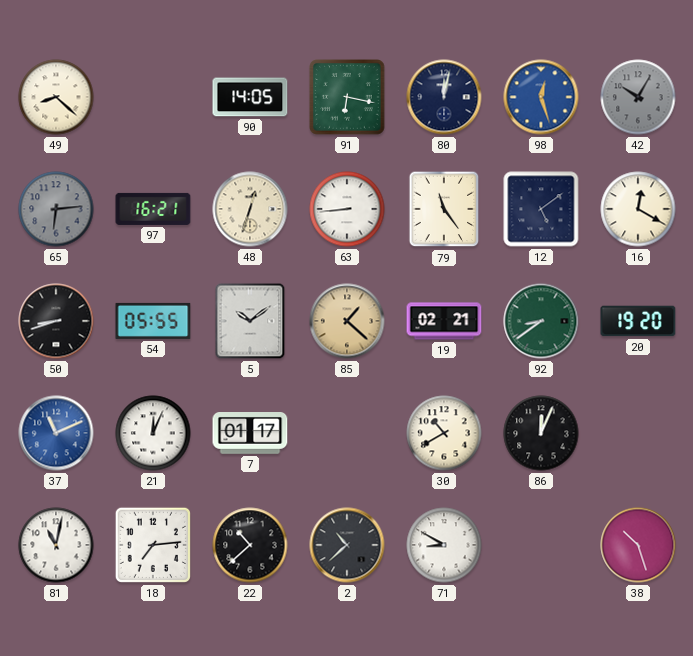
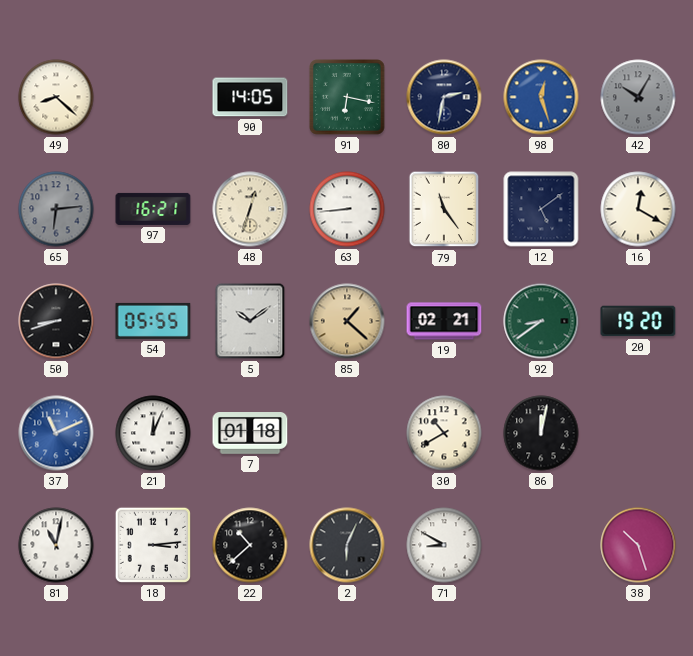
80: 12:02 -> 2:32
7: 01:17 -> 01:18
86: 12:04 -> 12:02
18: 7:14 -> 3:14
2: 10:38 -> 6:04
